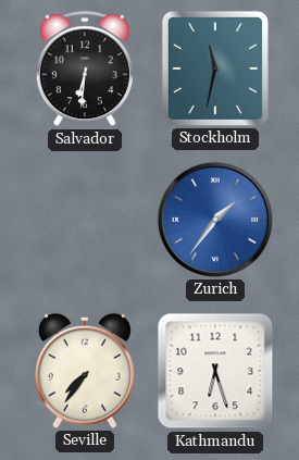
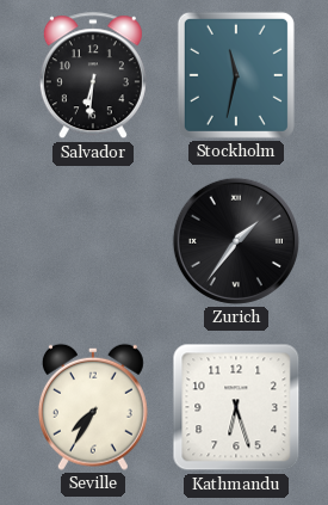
Zurich dial: blue -> black
Seville: 7:36 -> 7:35
